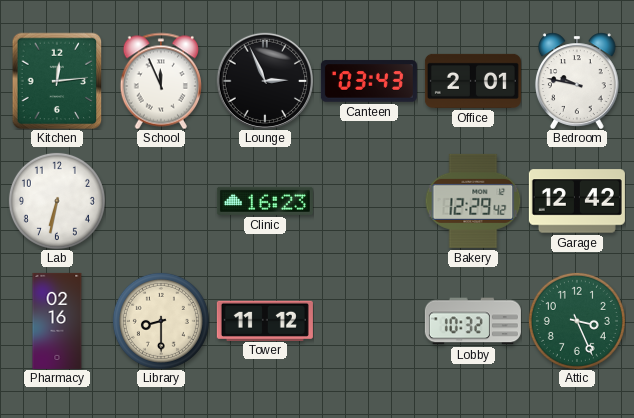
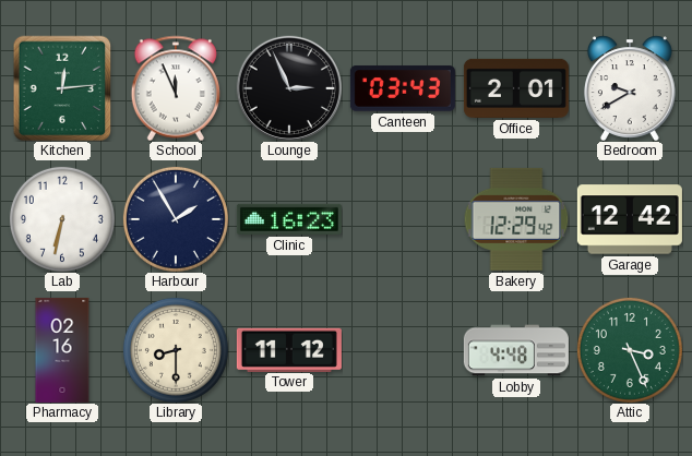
Bedroom: 9:47 -> 9:40
Harbour: none -> 1:55
Lobby: 10:32 -> 4:48
